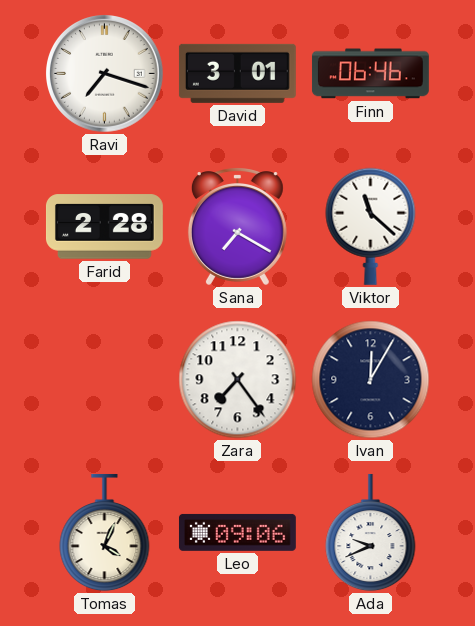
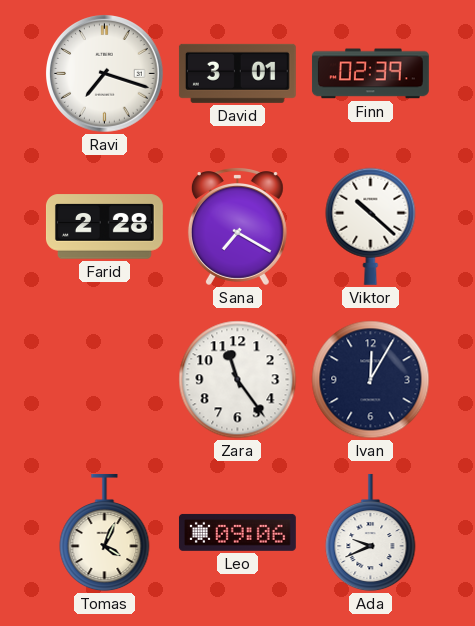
Finn: 06:46 -> 02:39
Viktor: 11:22 -> 10:22
Zara: 7:24 -> 11:24
